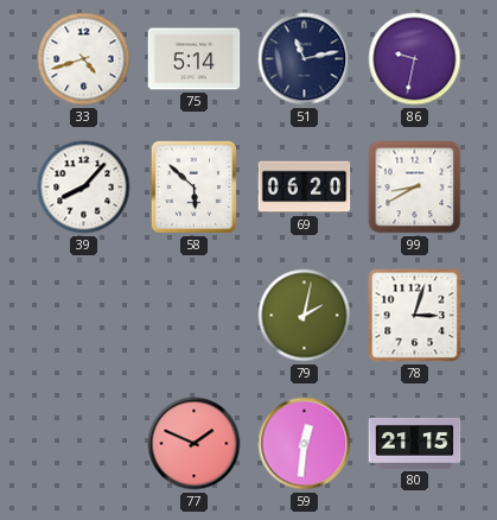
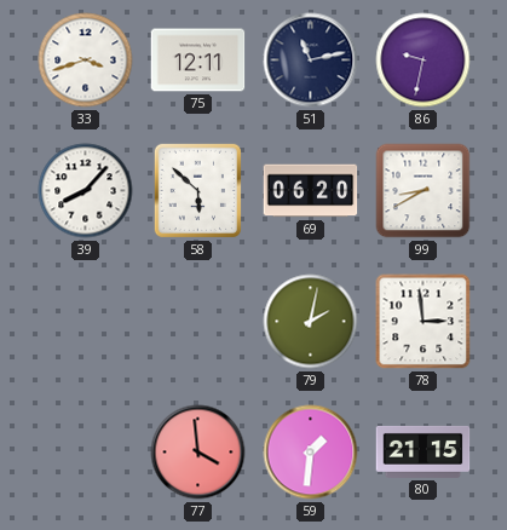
33: 4:42 -> 3:42
75: 5:14 -> 12:11
78: 3:03 -> 2:59
77: 1:49 -> 3:59
59: 12:31 -> 1:31
